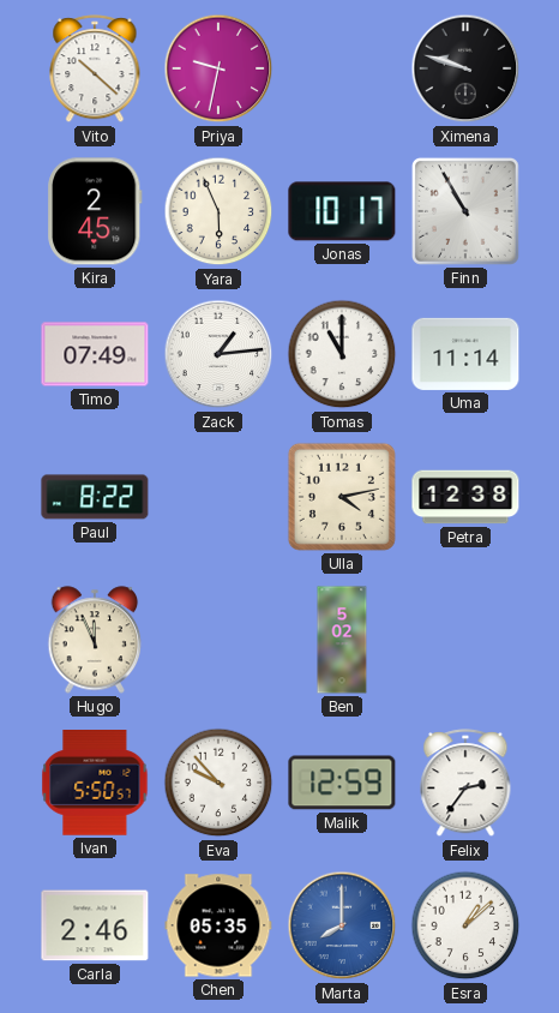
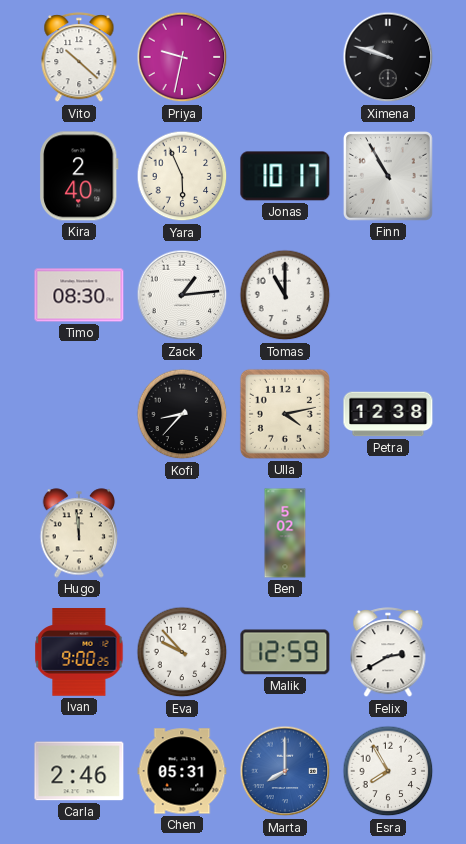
Kira: 2:45 -> 2:40
Timo: 07:49 -> 08:30
Uma: 11:14 -> none
Paul: 8:22 -> none
Kofi: none -> 8:37
Hugo: 11:56 -> 11:59
Ivan: 5:50 -> 9:00
Felix: 2:36 -> 2:40
Chen: 05:35 -> 05:31
Esra: 1:08 -> 7:55
